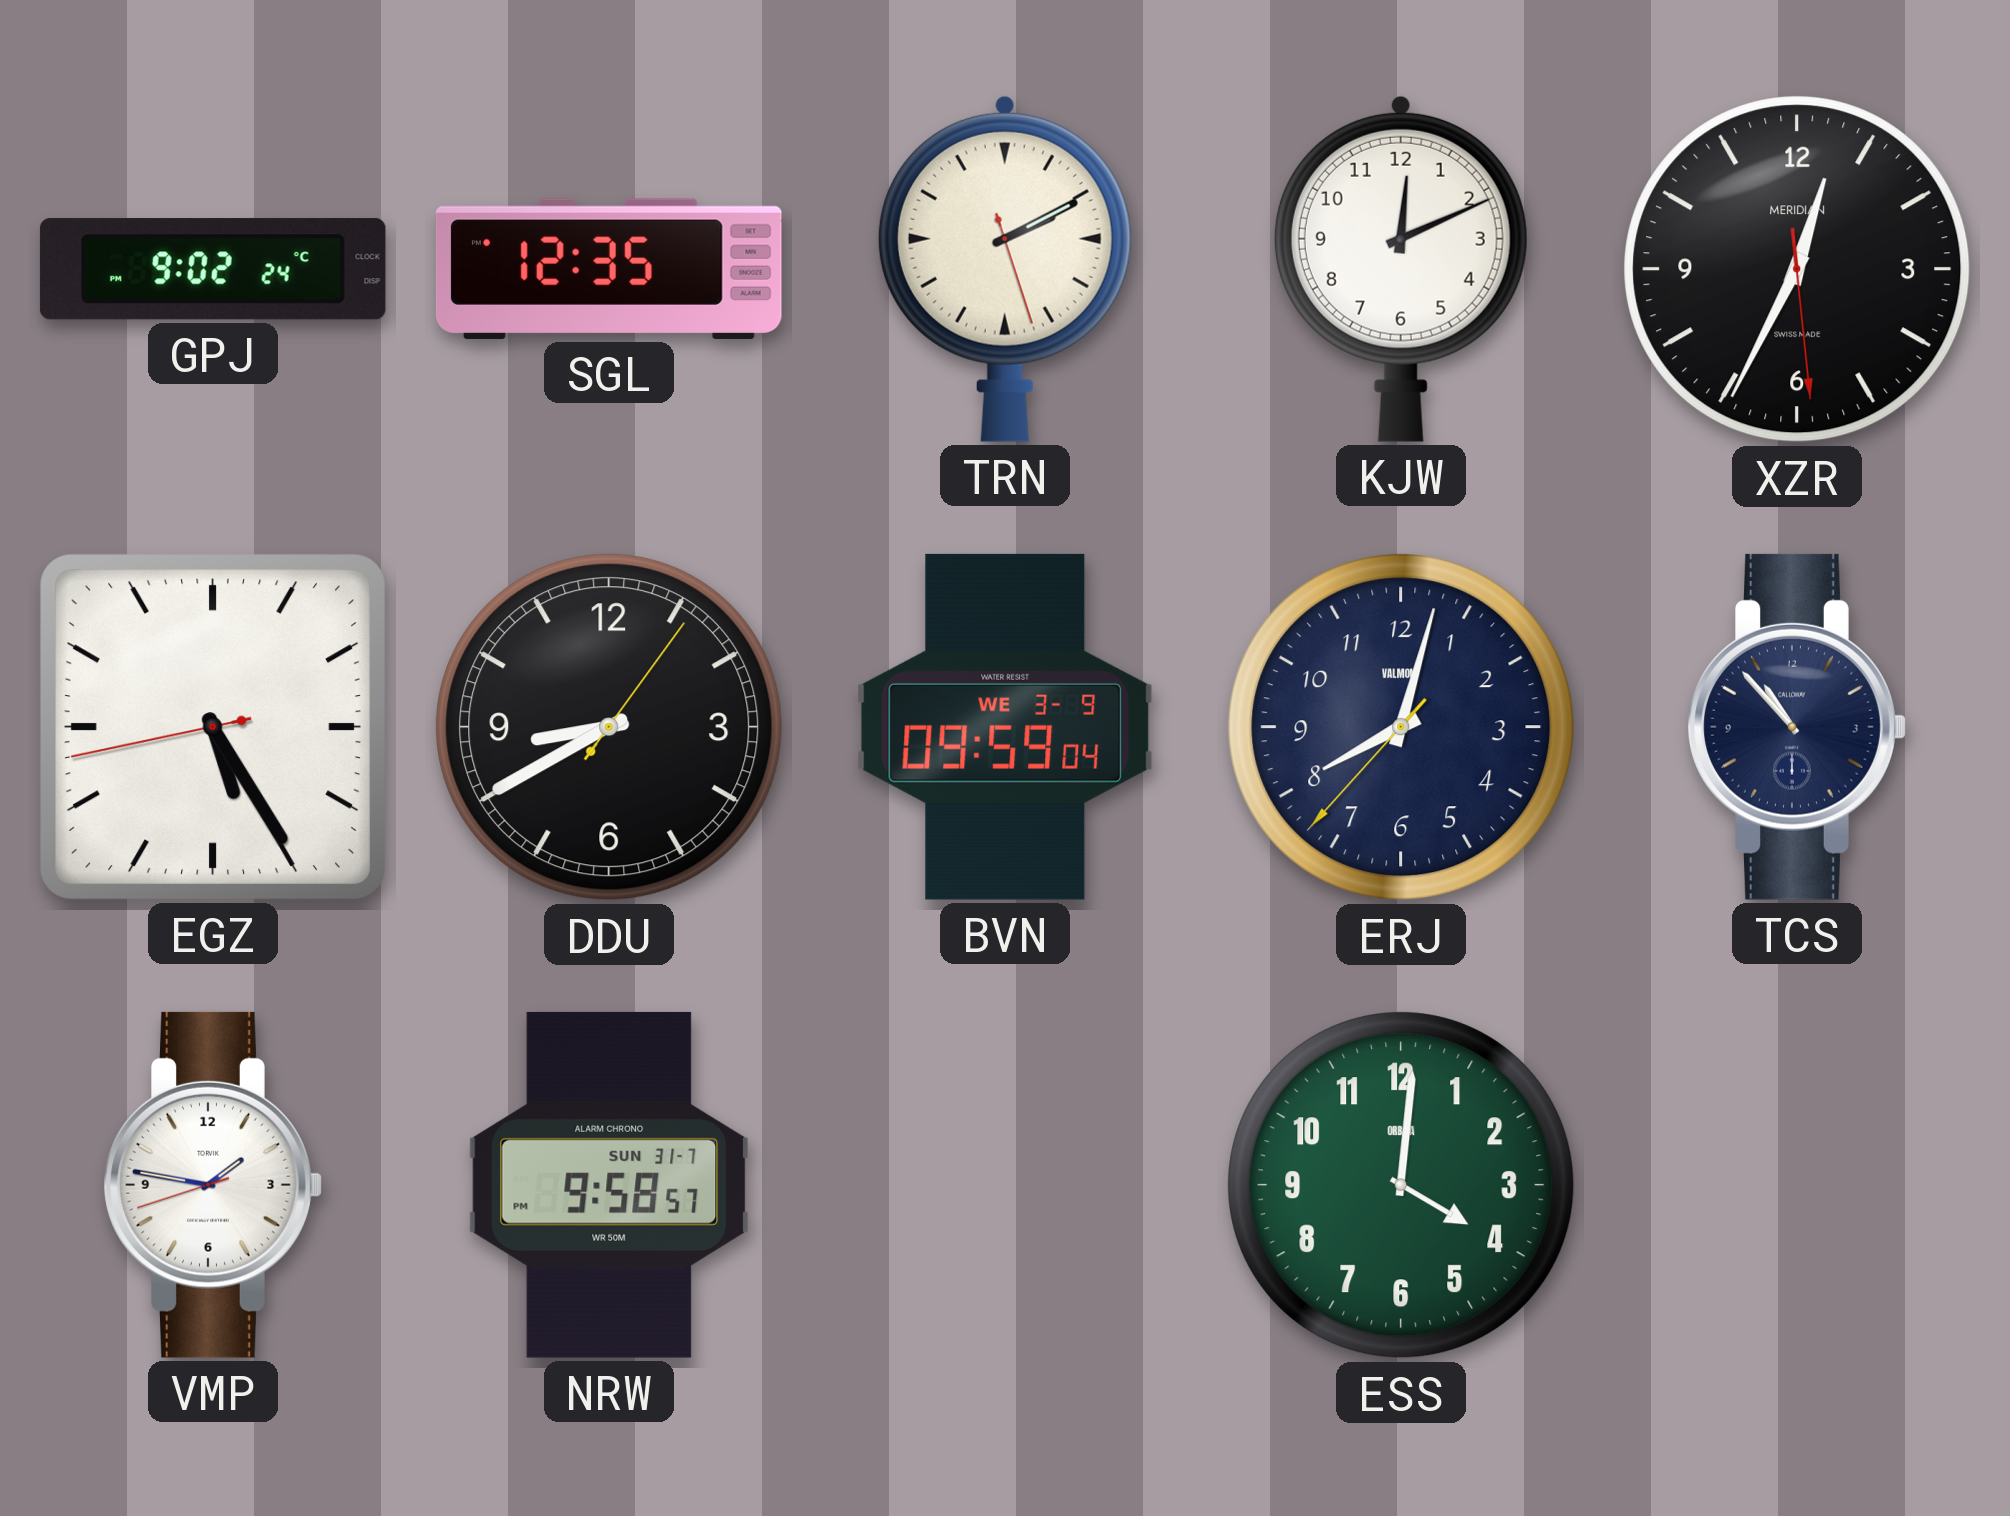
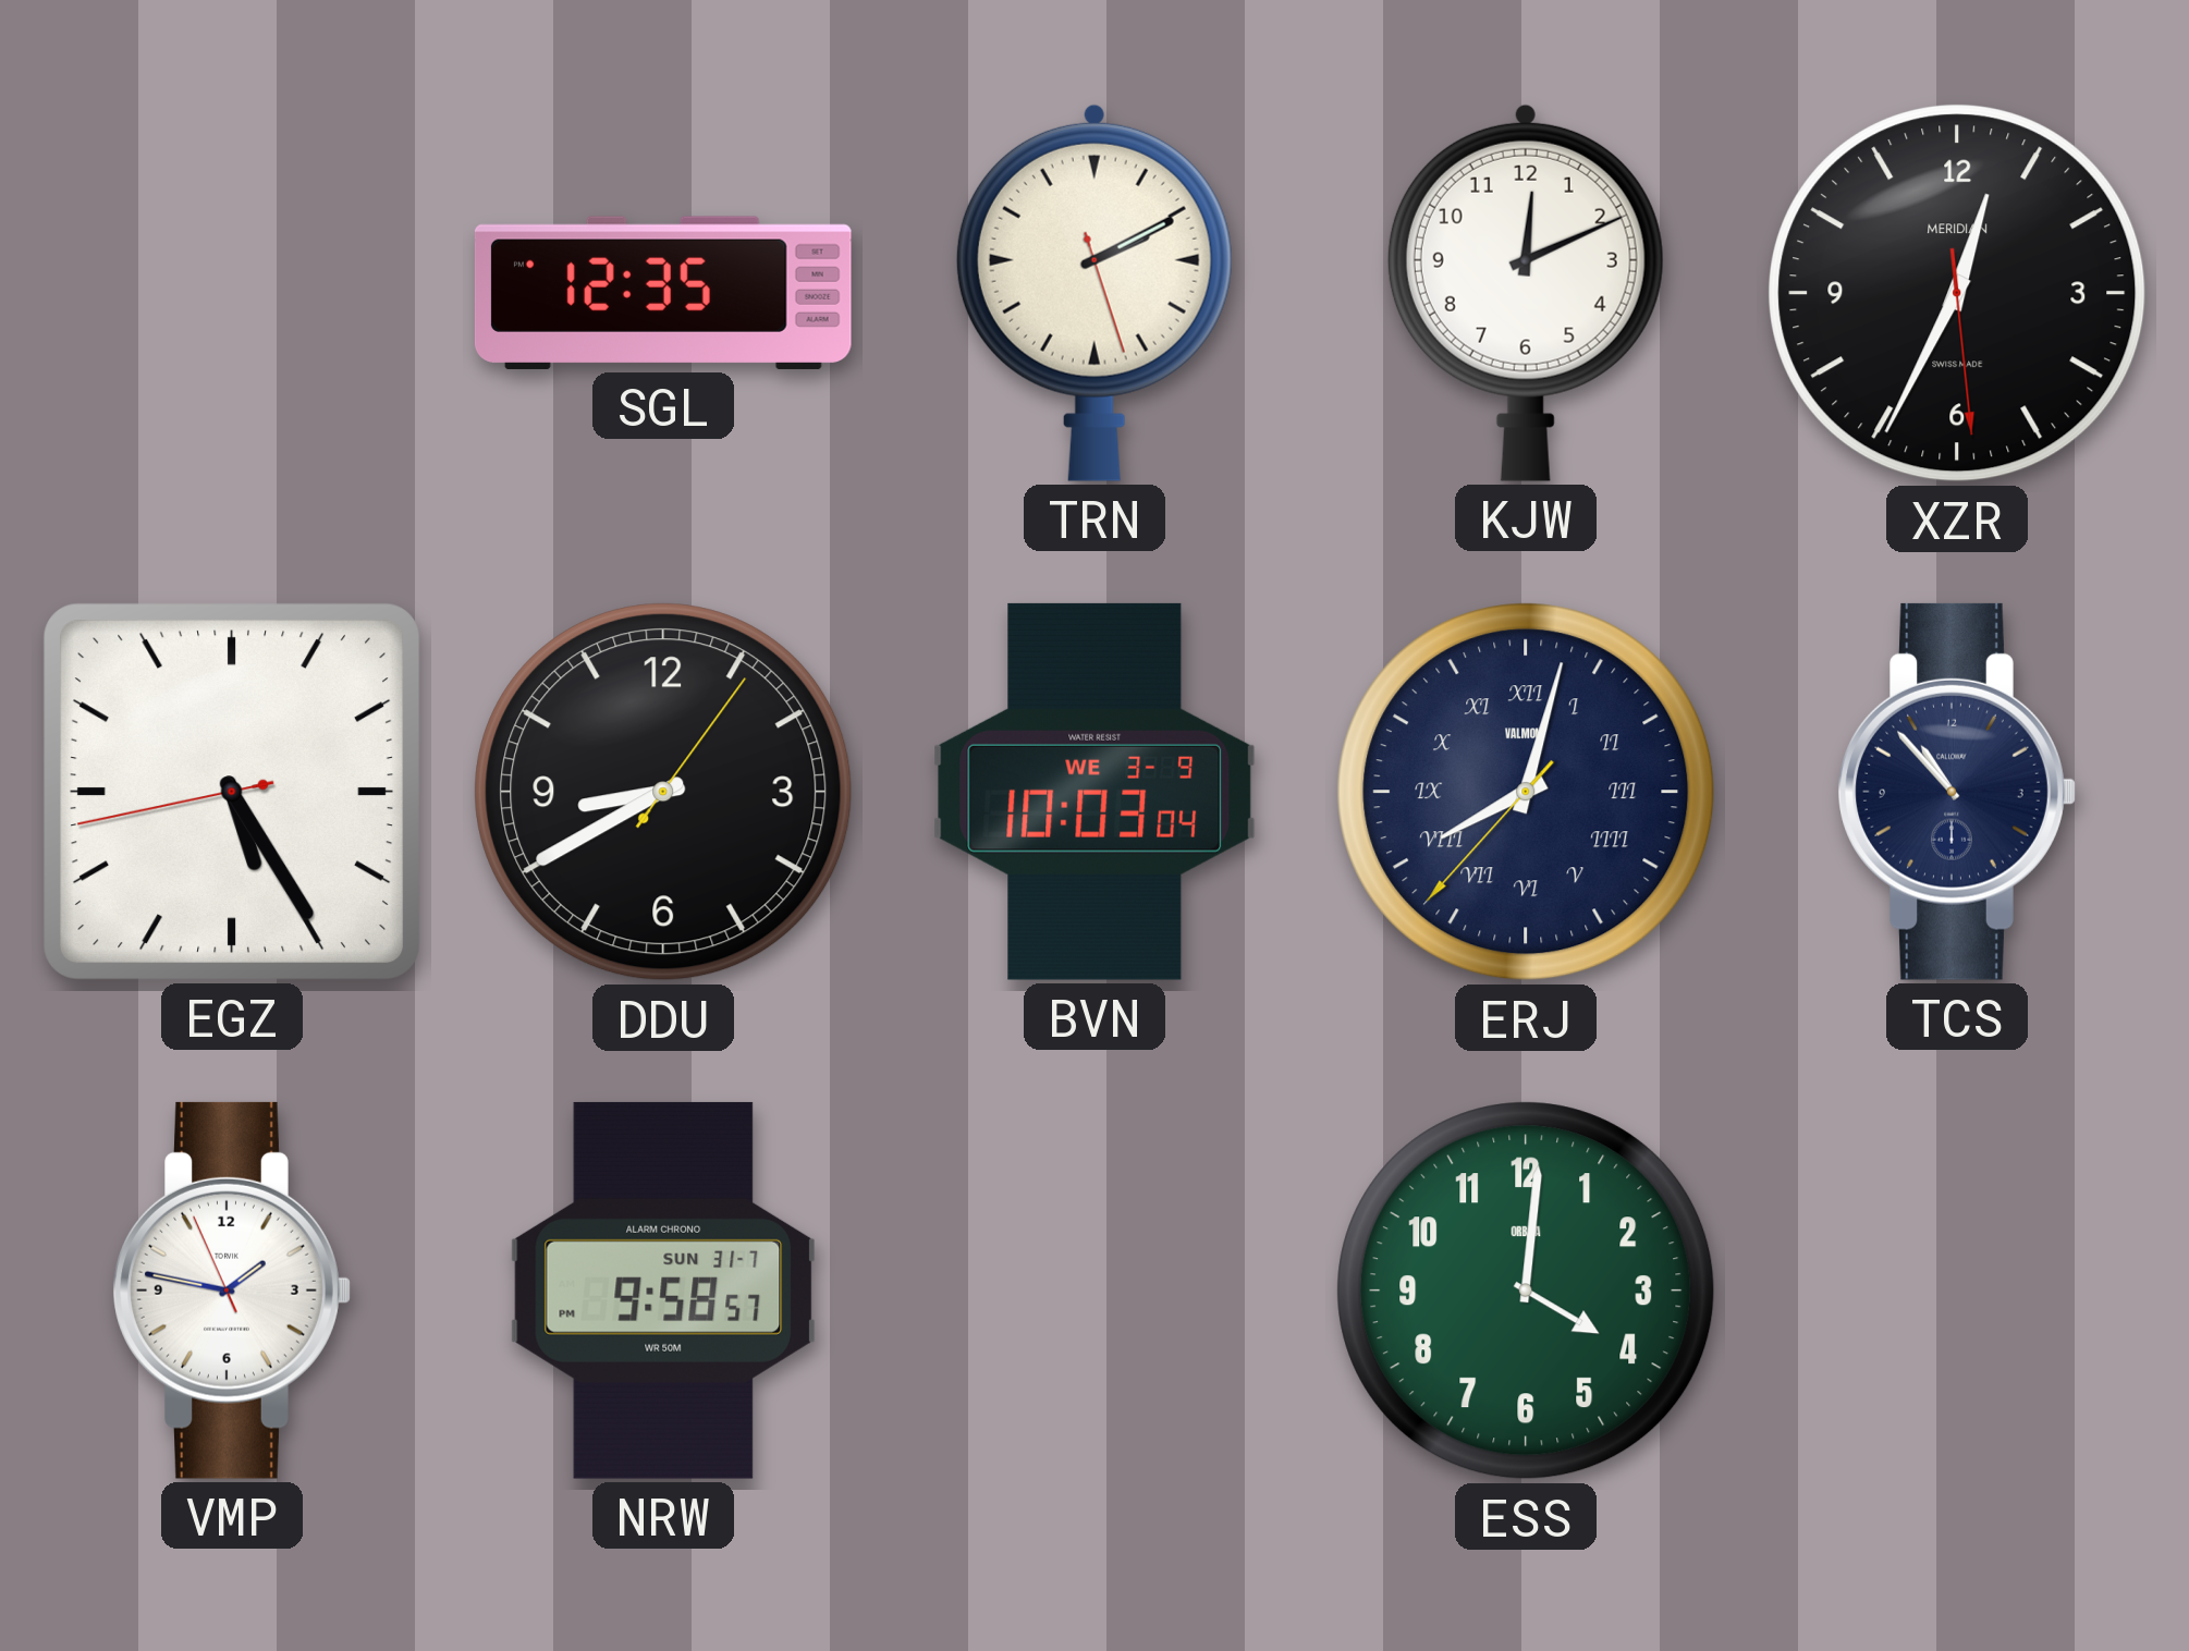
GPJ: 9:02 -> none
BVN: 09:59 -> 10:03
ERJ numerals: Arabic -> Roman
VMP: 1:46:42 -> 1:46:56
